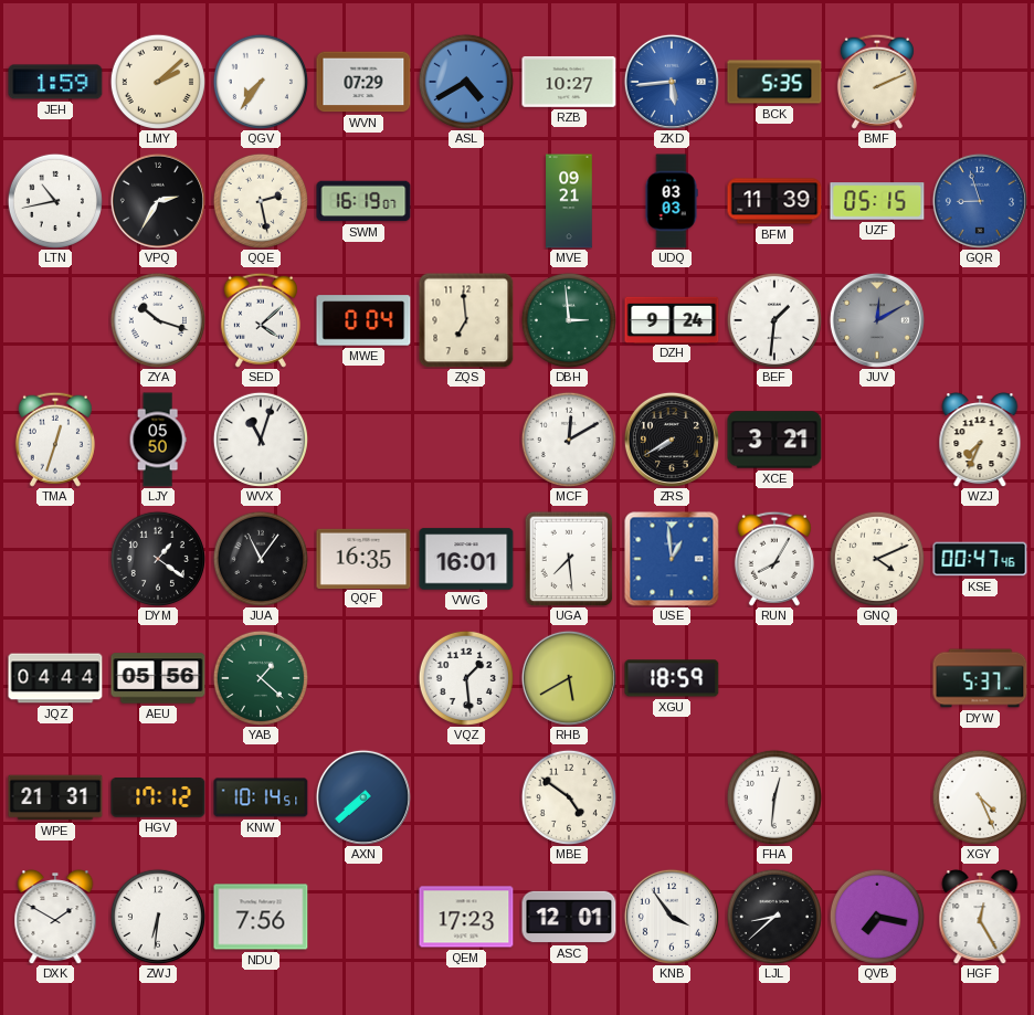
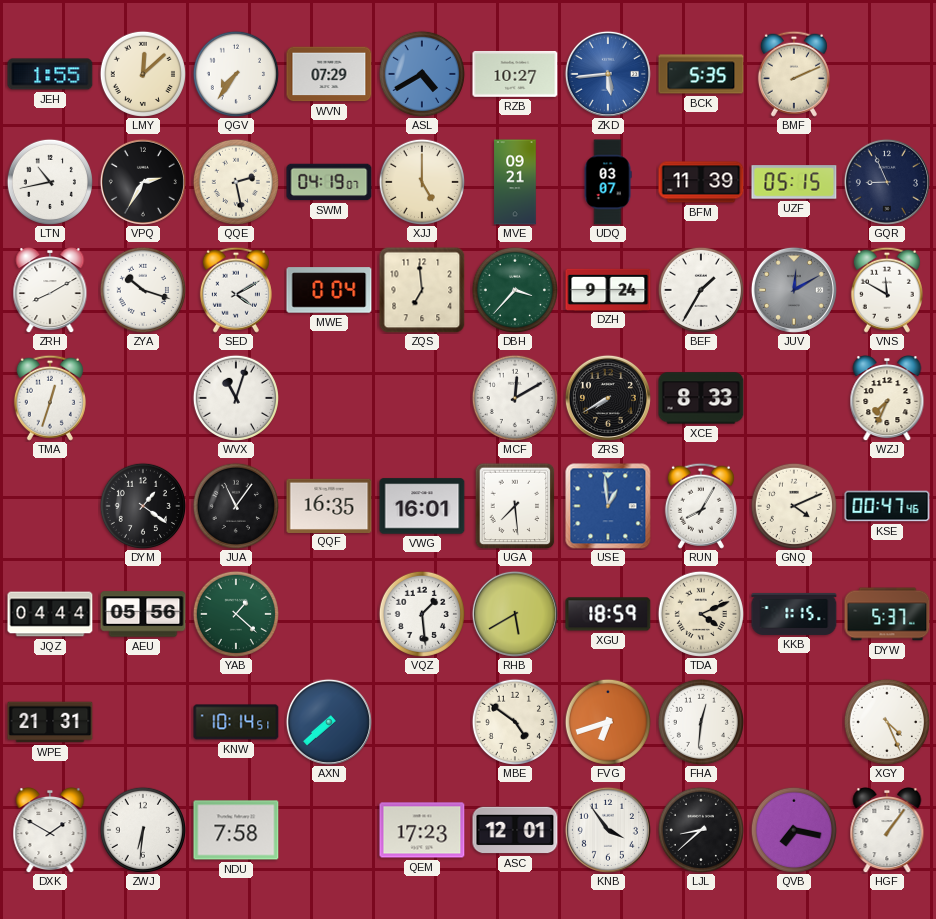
JEH: 1:59 -> 1:55
LMY: 2:08 -> 12:08
SWM: 16:19 -> 04:19
XJJ: none -> 5:00
UDQ: 03:03 -> 03:07
GQR: 8:57 -> 8:56
GQR dial: blue -> navy
ZRH: none -> 8:10
SED: 4:08 -> 4:10
DBH: 2:59 -> 3:37
BEF: 1:31 -> 1:35
VNS: none -> 11:50
LJY: 05:50 -> none
XCE: 3:21 -> 8:33
TDA: none -> 4:11
KKB: none -> 1:15
HGV: 17:12 -> none
FVG: none -> 6:42
NDU: 7:56 -> 7:58
HGF: 12:25 -> 1:06
